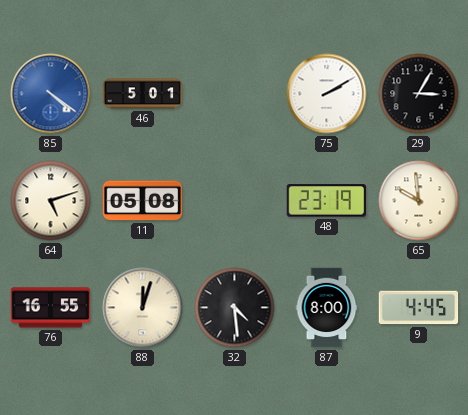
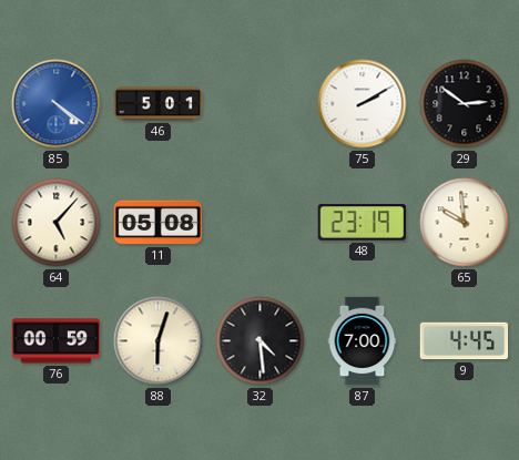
29: 3:05 -> 2:51
64: 5:12 -> 5:07
76: 16:55 -> 00:59
88: 12:03 -> 6:03
87: 8:00 -> 7:00
